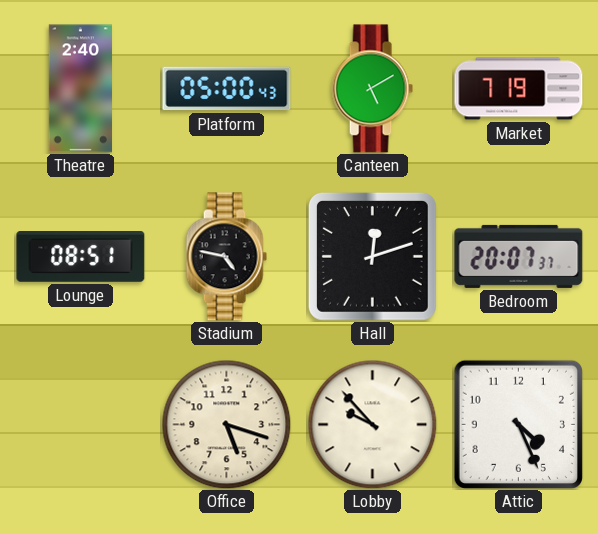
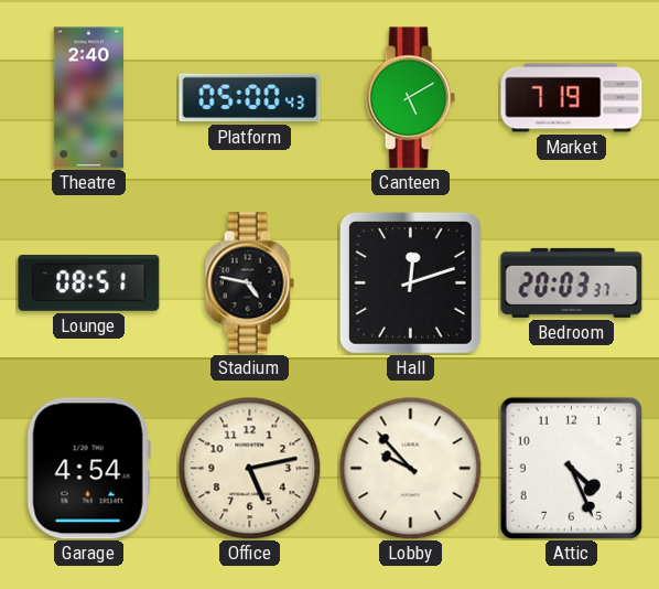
Bedroom: 20:07 -> 20:03
Garage: none -> 4:54
Office: 5:18 -> 5:13
